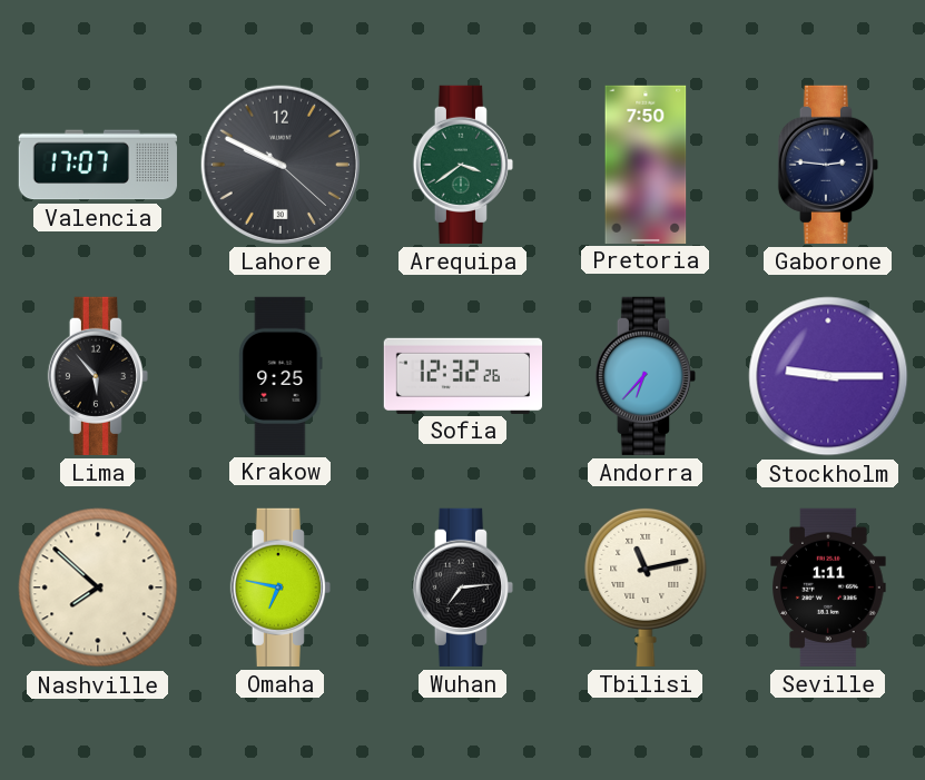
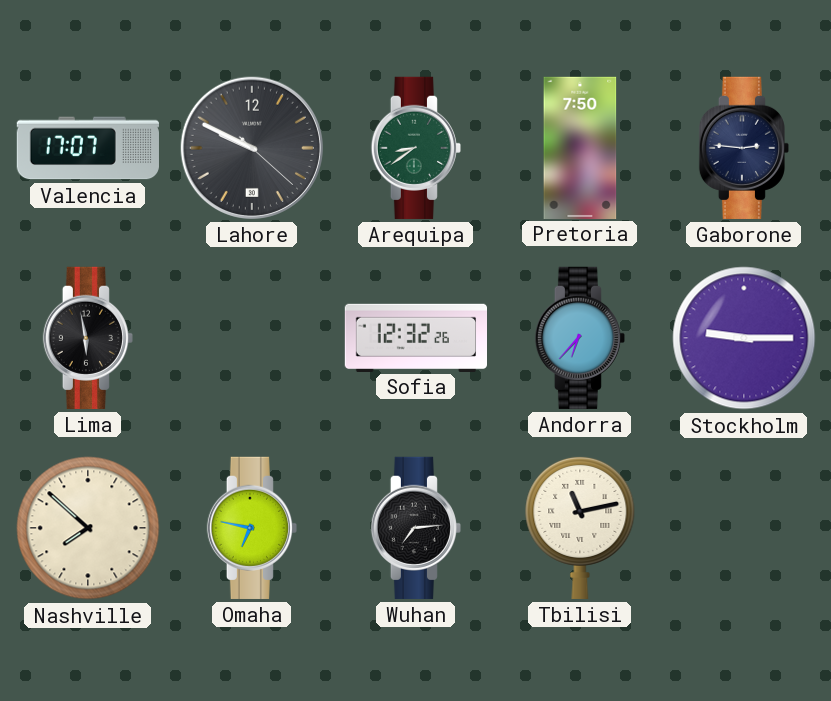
Arequipa: 3:39 -> 8:39
Lima: 5:53 -> 5:58
Krakow: 9:25 -> none
Seville: 1:11 -> none
